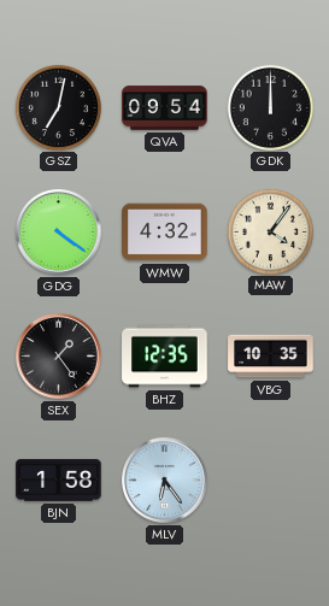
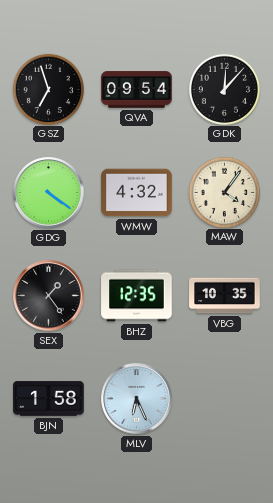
GSZ: 7:02 -> 6:57
GDK: 12:00 -> 12:07
MLV: 6:24 -> 6:26
